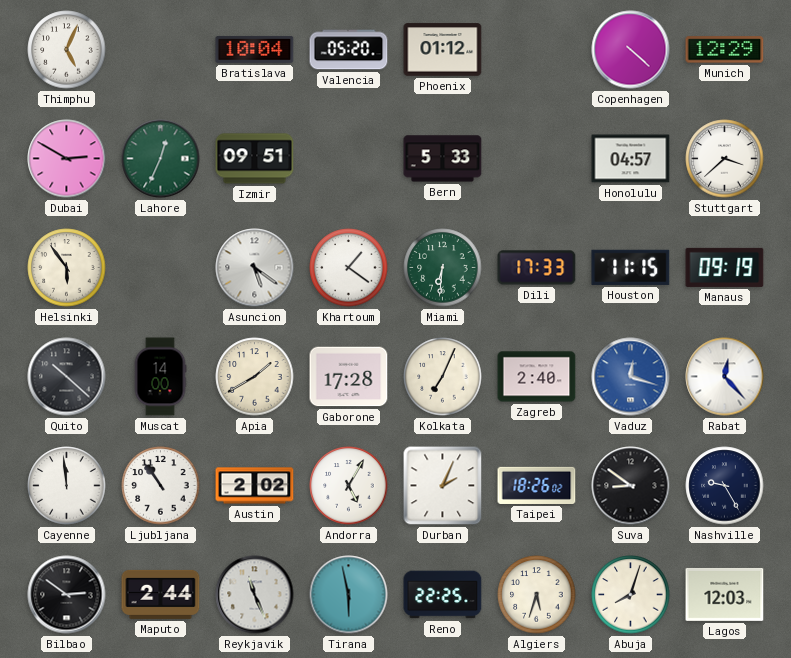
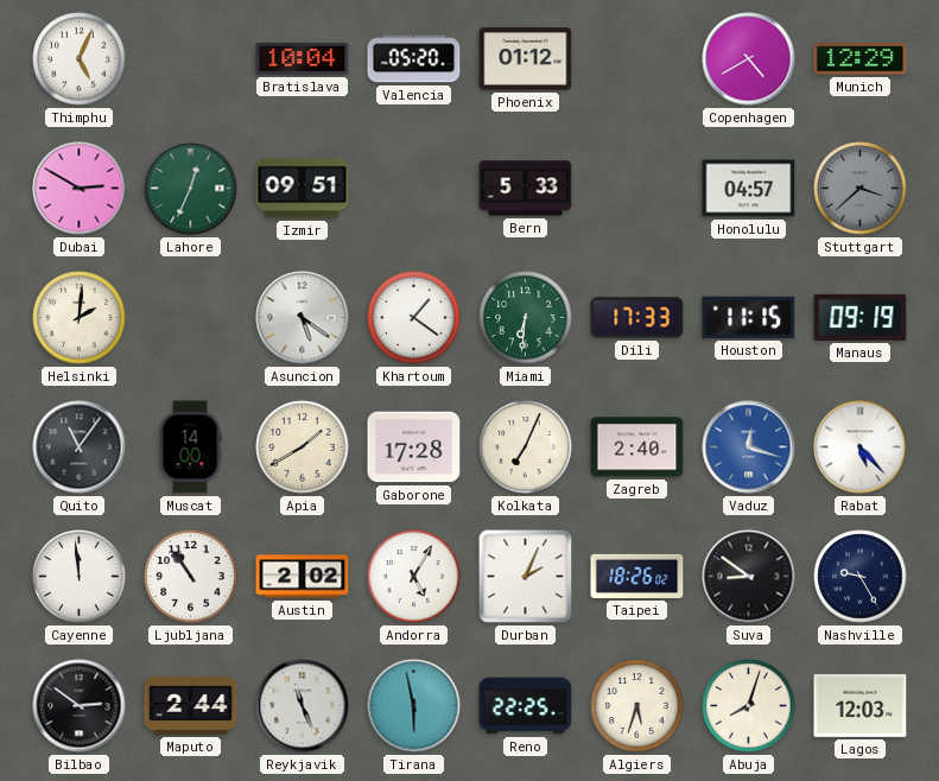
Copenhagen: 4:22 -> 4:40
Stuttgart dial: white -> grey
Helsinki: 5:54 -> 2:01
Quito: 10:22 -> 11:06
Rabat: 12:23 -> 5:23
